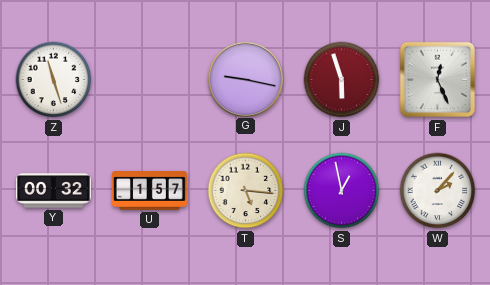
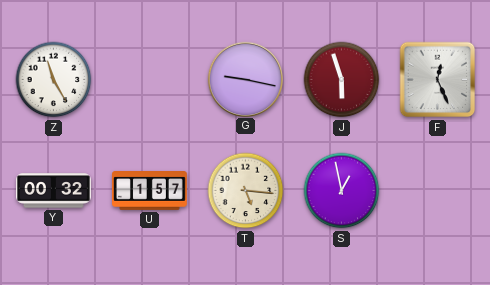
Z: 11:27 -> 11:25
W: 2:07 -> none
